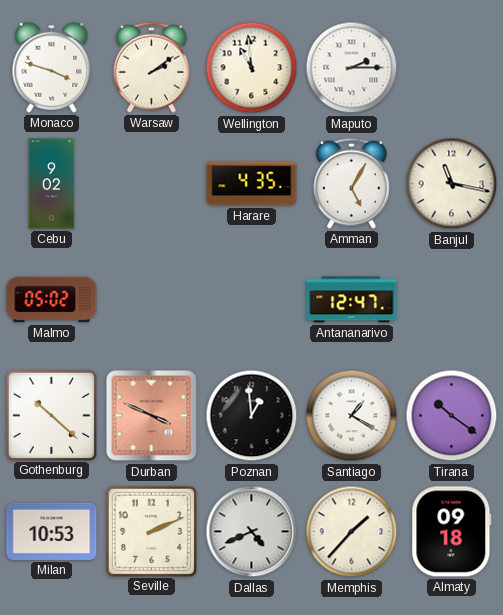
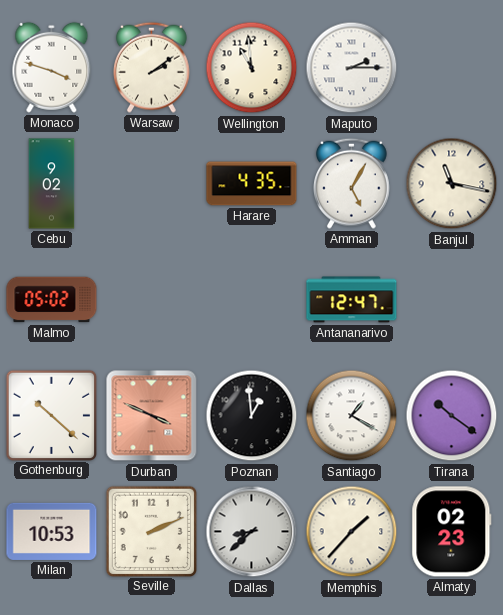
Dallas: 4:41 -> 8:38
Almaty: 09:18 -> 02:23
